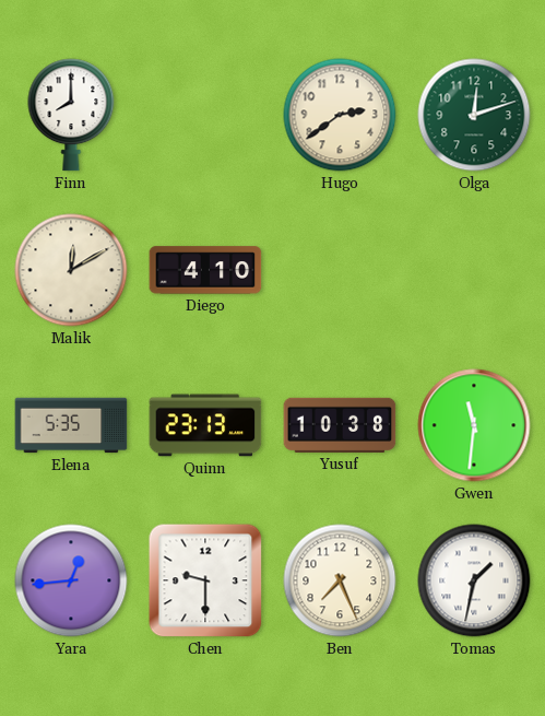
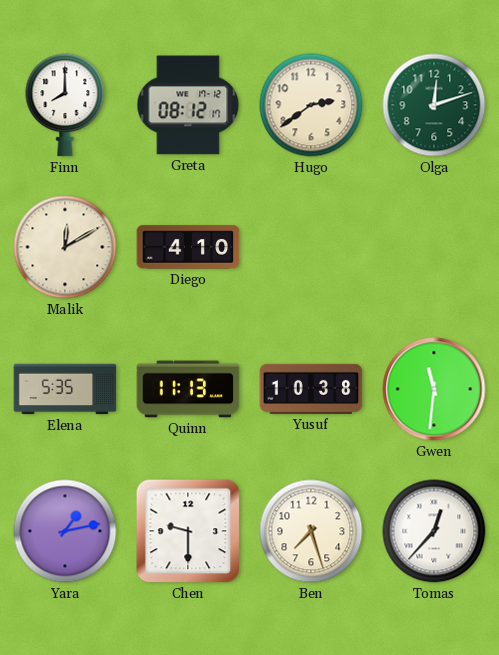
Greta: none -> 08:12
Quinn: 23:13 -> 11:13
Yara: 12:44 -> 1:13
Ben: 7:26 -> 7:27
Tomas: 1:32 -> 12:37
